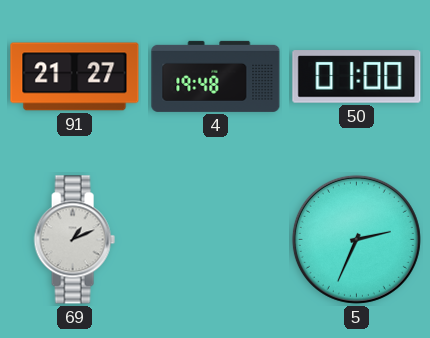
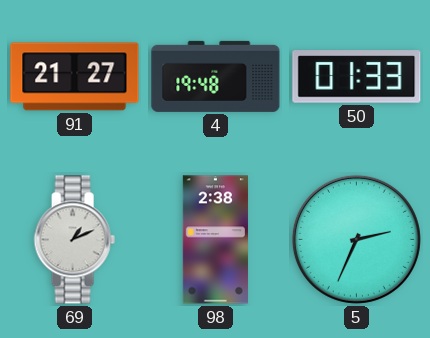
50: 01:00 -> 01:33
98: none -> 2:38
